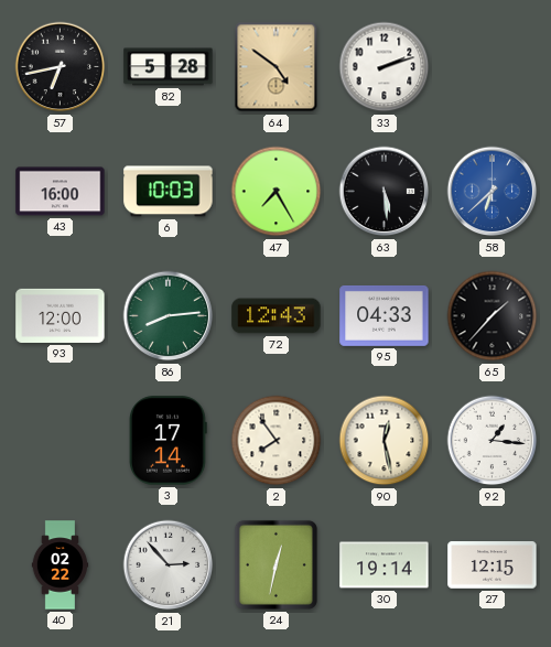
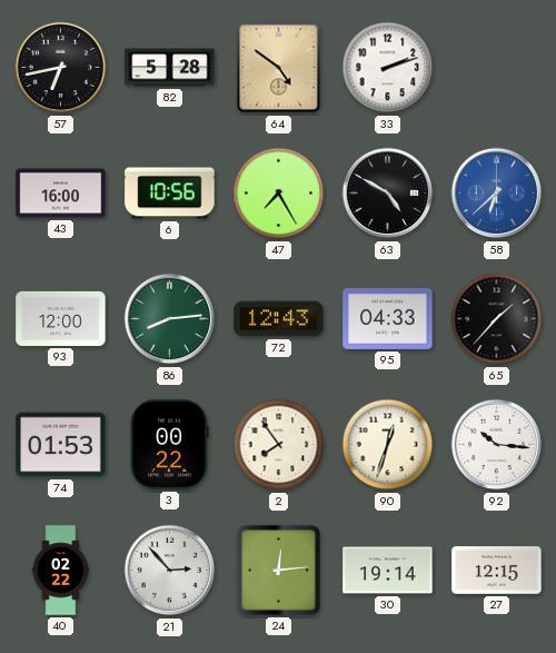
6: 10:03 -> 10:56
63: 5:29 -> 4:50
74: none -> 01:53
3: 17:14 -> 00:22
90: 12:28 -> 12:33
92: 1:16 -> 10:16
24: 12:32 -> 12:14
